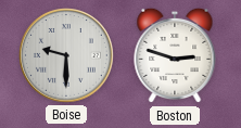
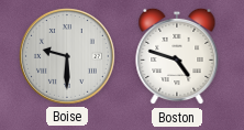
Boston: 2:48 -> 4:48
